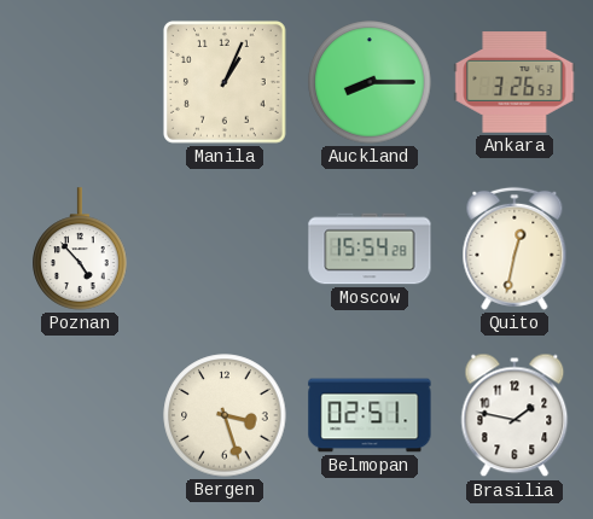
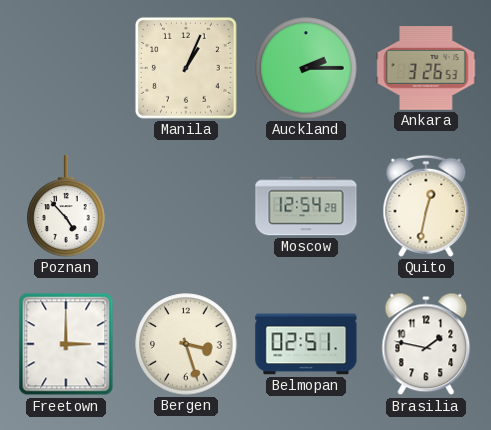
Auckland: 8:15 -> 2:15
Moscow: 15:54 -> 12:54
Freetown: none -> 3:00
